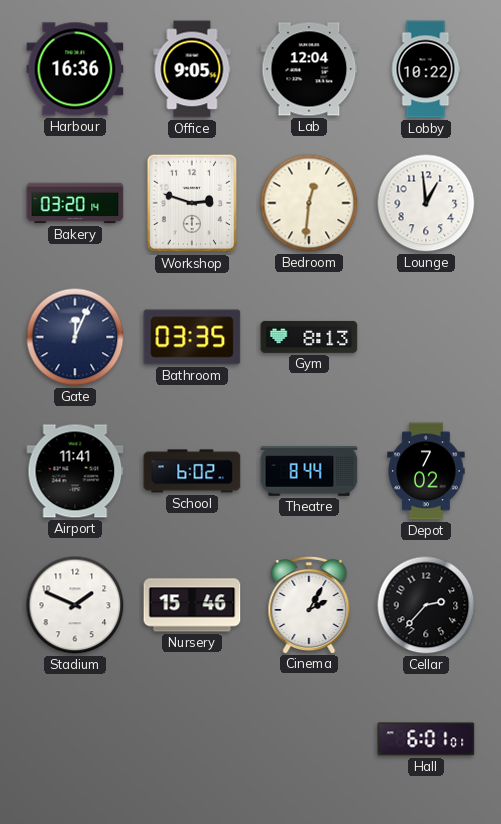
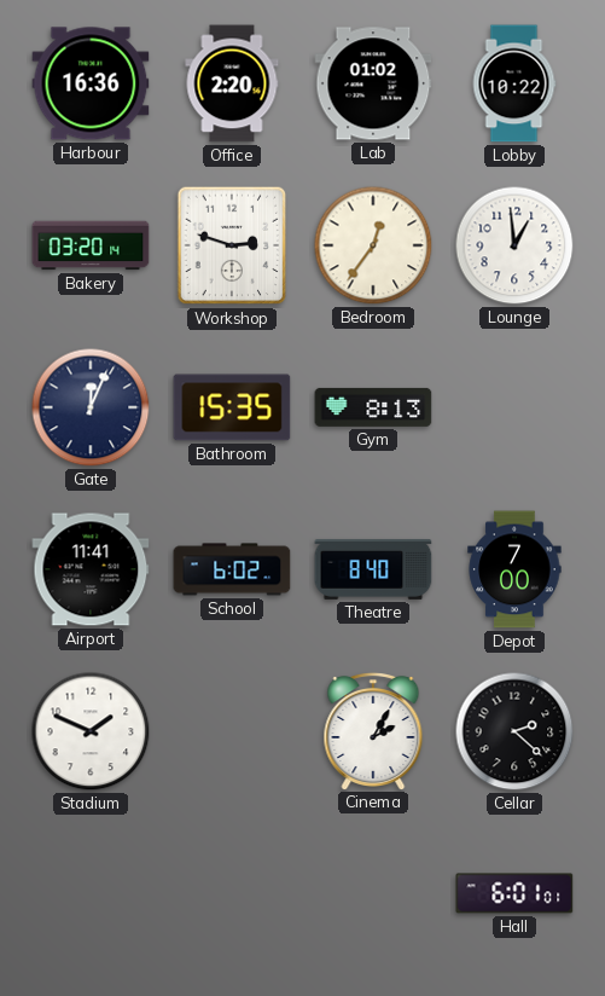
Office: 9:05 -> 2:20
Lab: 12:04 -> 01:02
Bedroom: 12:31 -> 12:36
Bathroom: 03:35 -> 15:35
Theatre: 8:44 -> 8:40
Depot: 7:02 -> 7:00
Nursery: 15:46 -> none
Cellar: 2:37 -> 2:22
